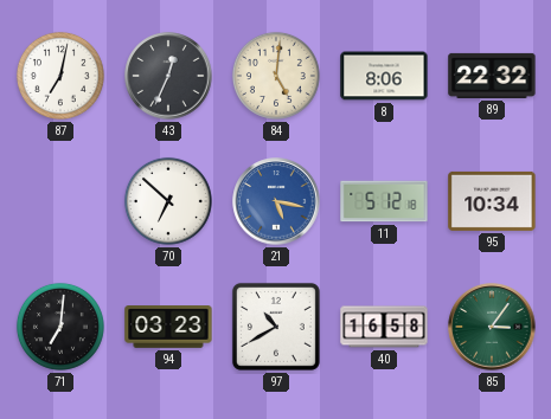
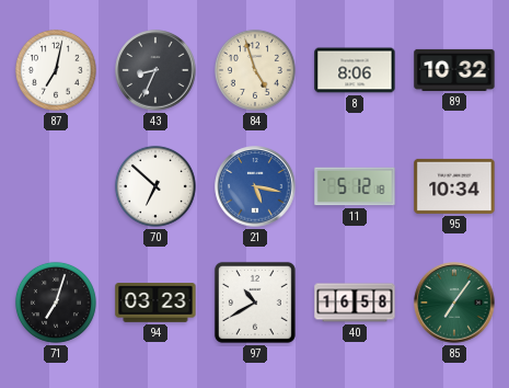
43: 12:34 -> 8:34
84: 5:01 -> 4:57
89: 22:32 -> 10:32
71: 7:01 -> 7:03
85: 3:06 -> 7:06
